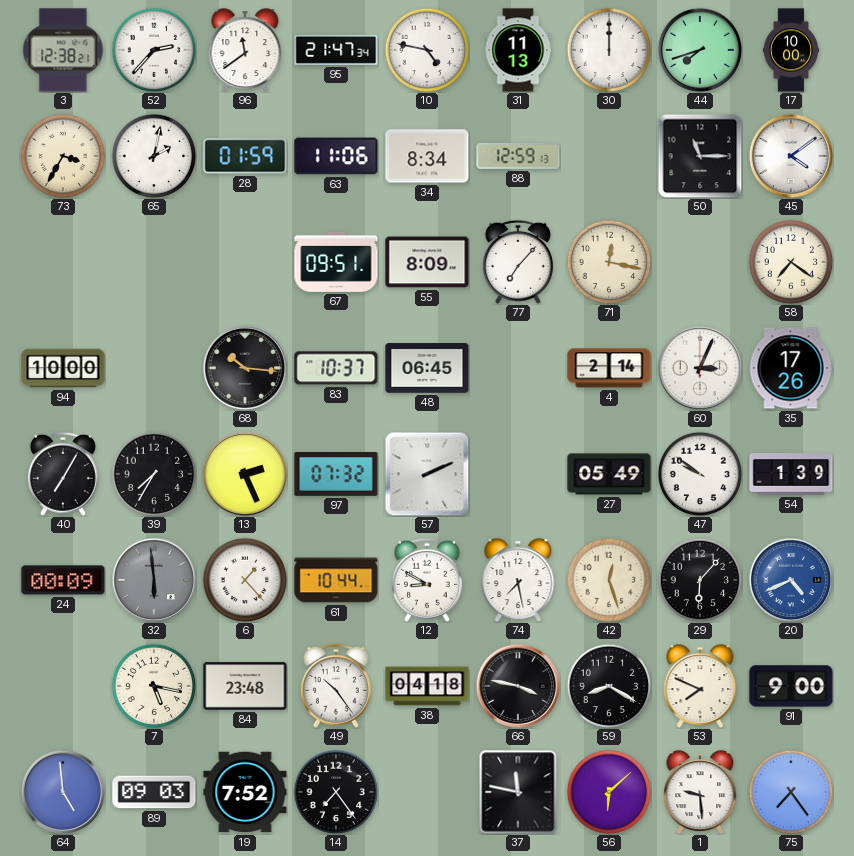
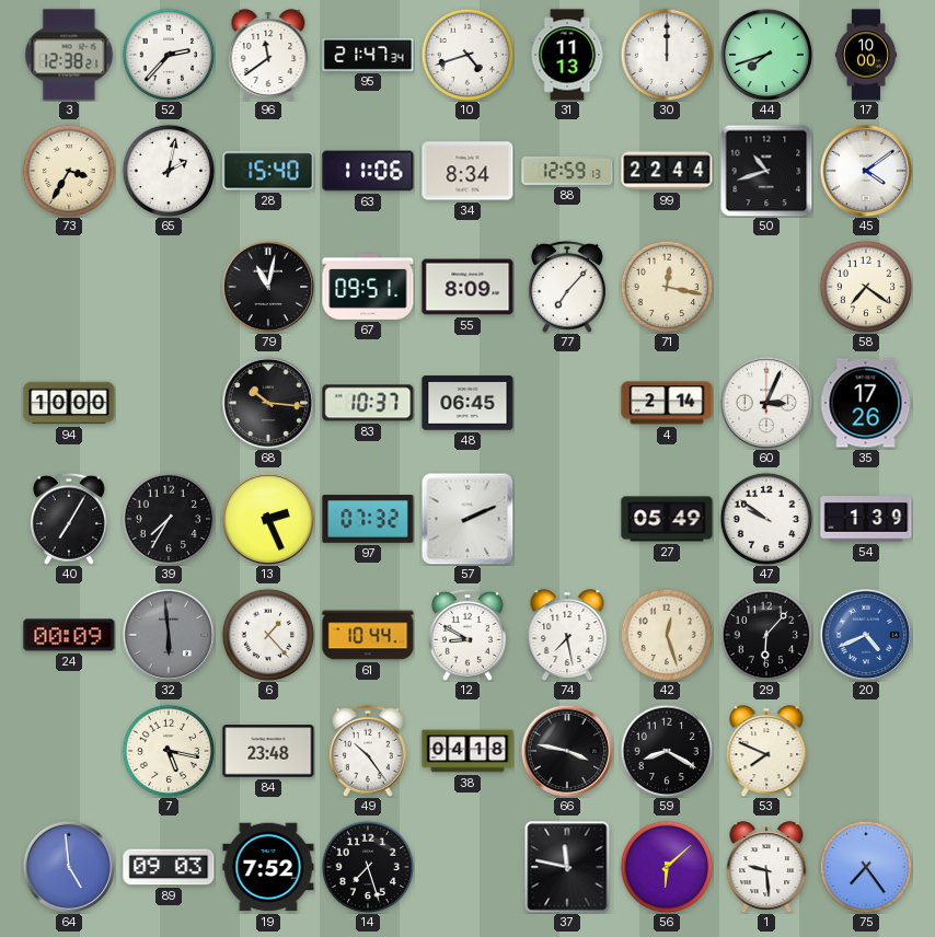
10: 4:47 -> 4:42
28: 01:59 -> 15:40
99: none -> 22:44
50: 11:15 -> 10:42
79: none -> 11:02
91: 9:00 -> none
14: 7:24 -> 7:27
